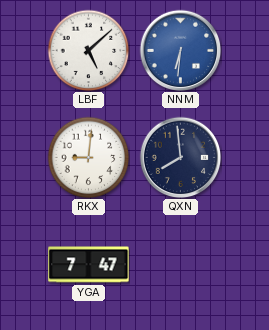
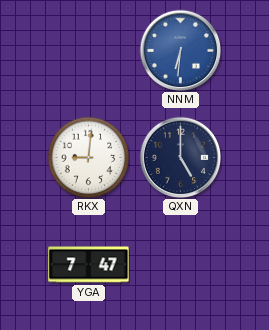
LBF: 5:08 -> none
QXN: 7:59 -> 5:00
